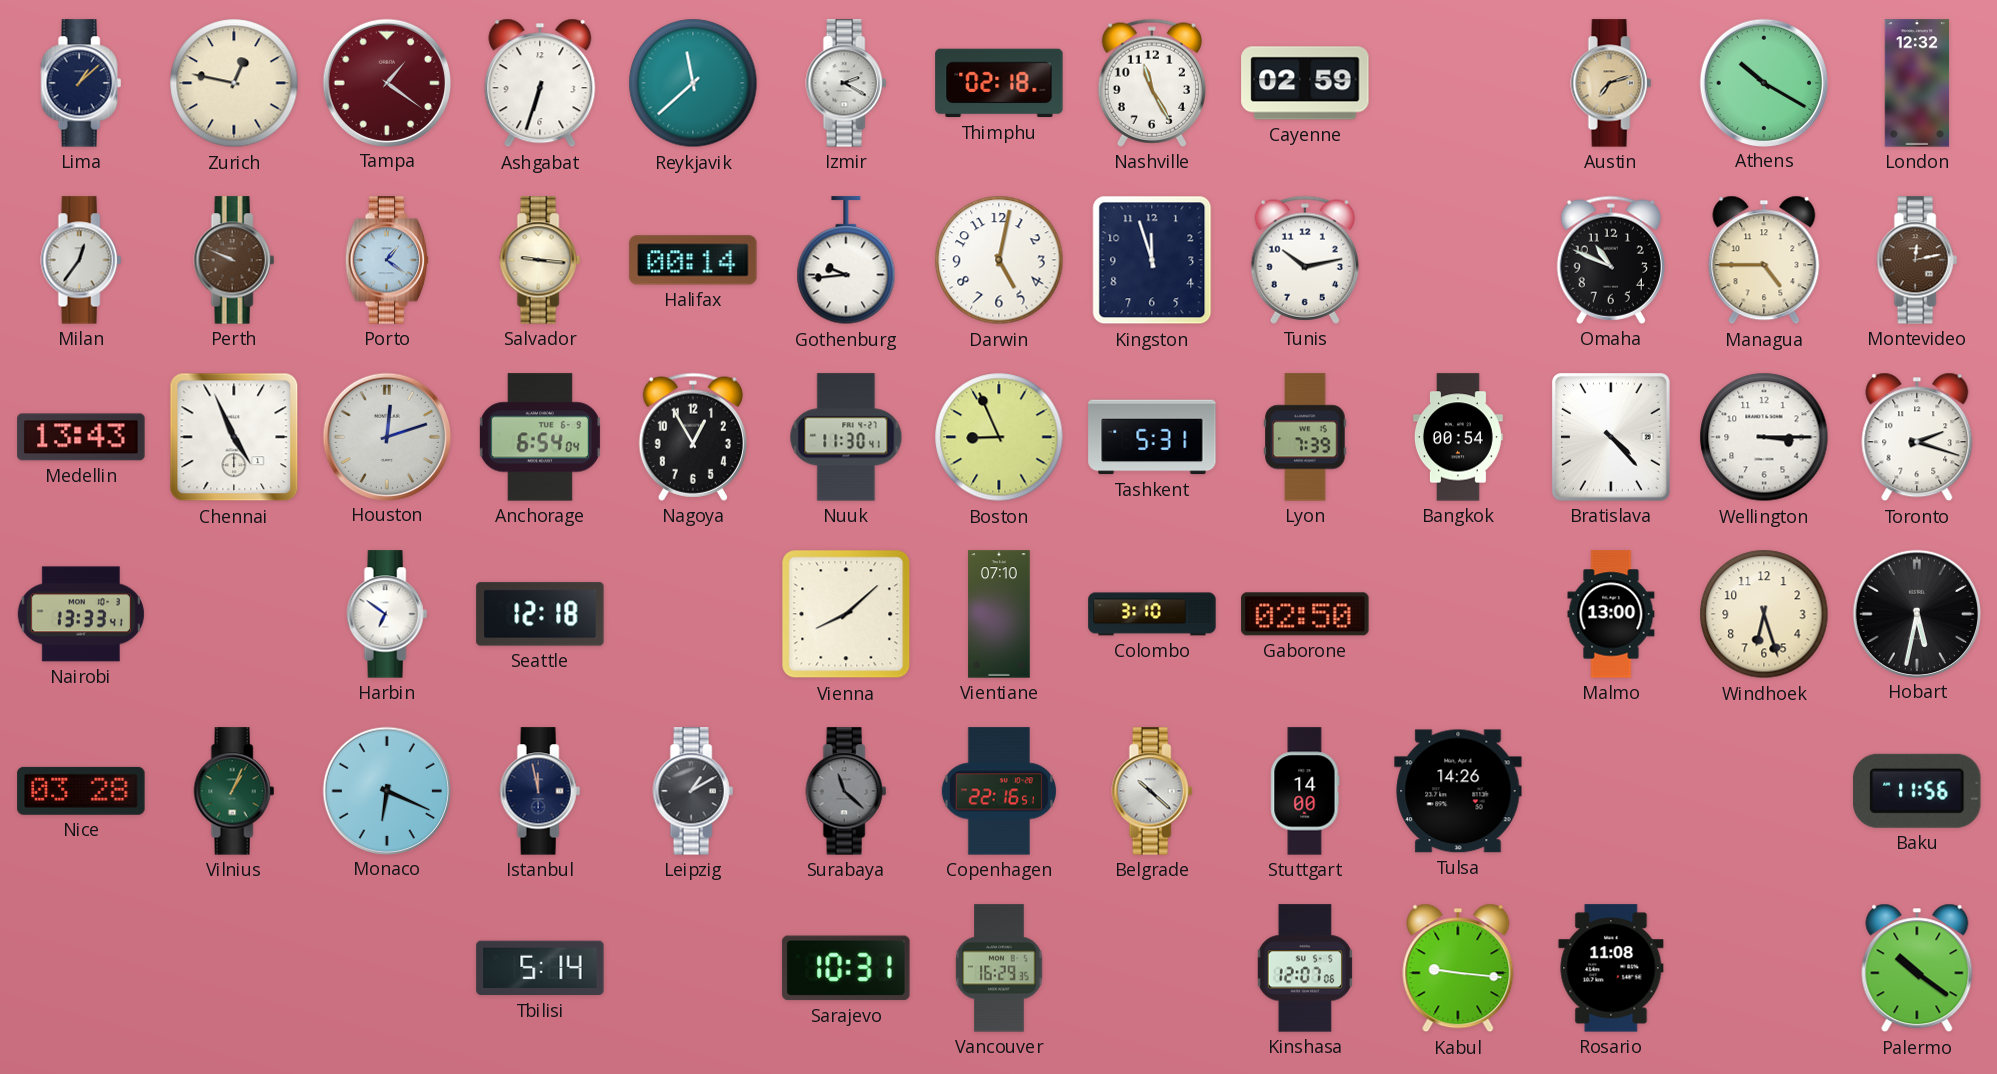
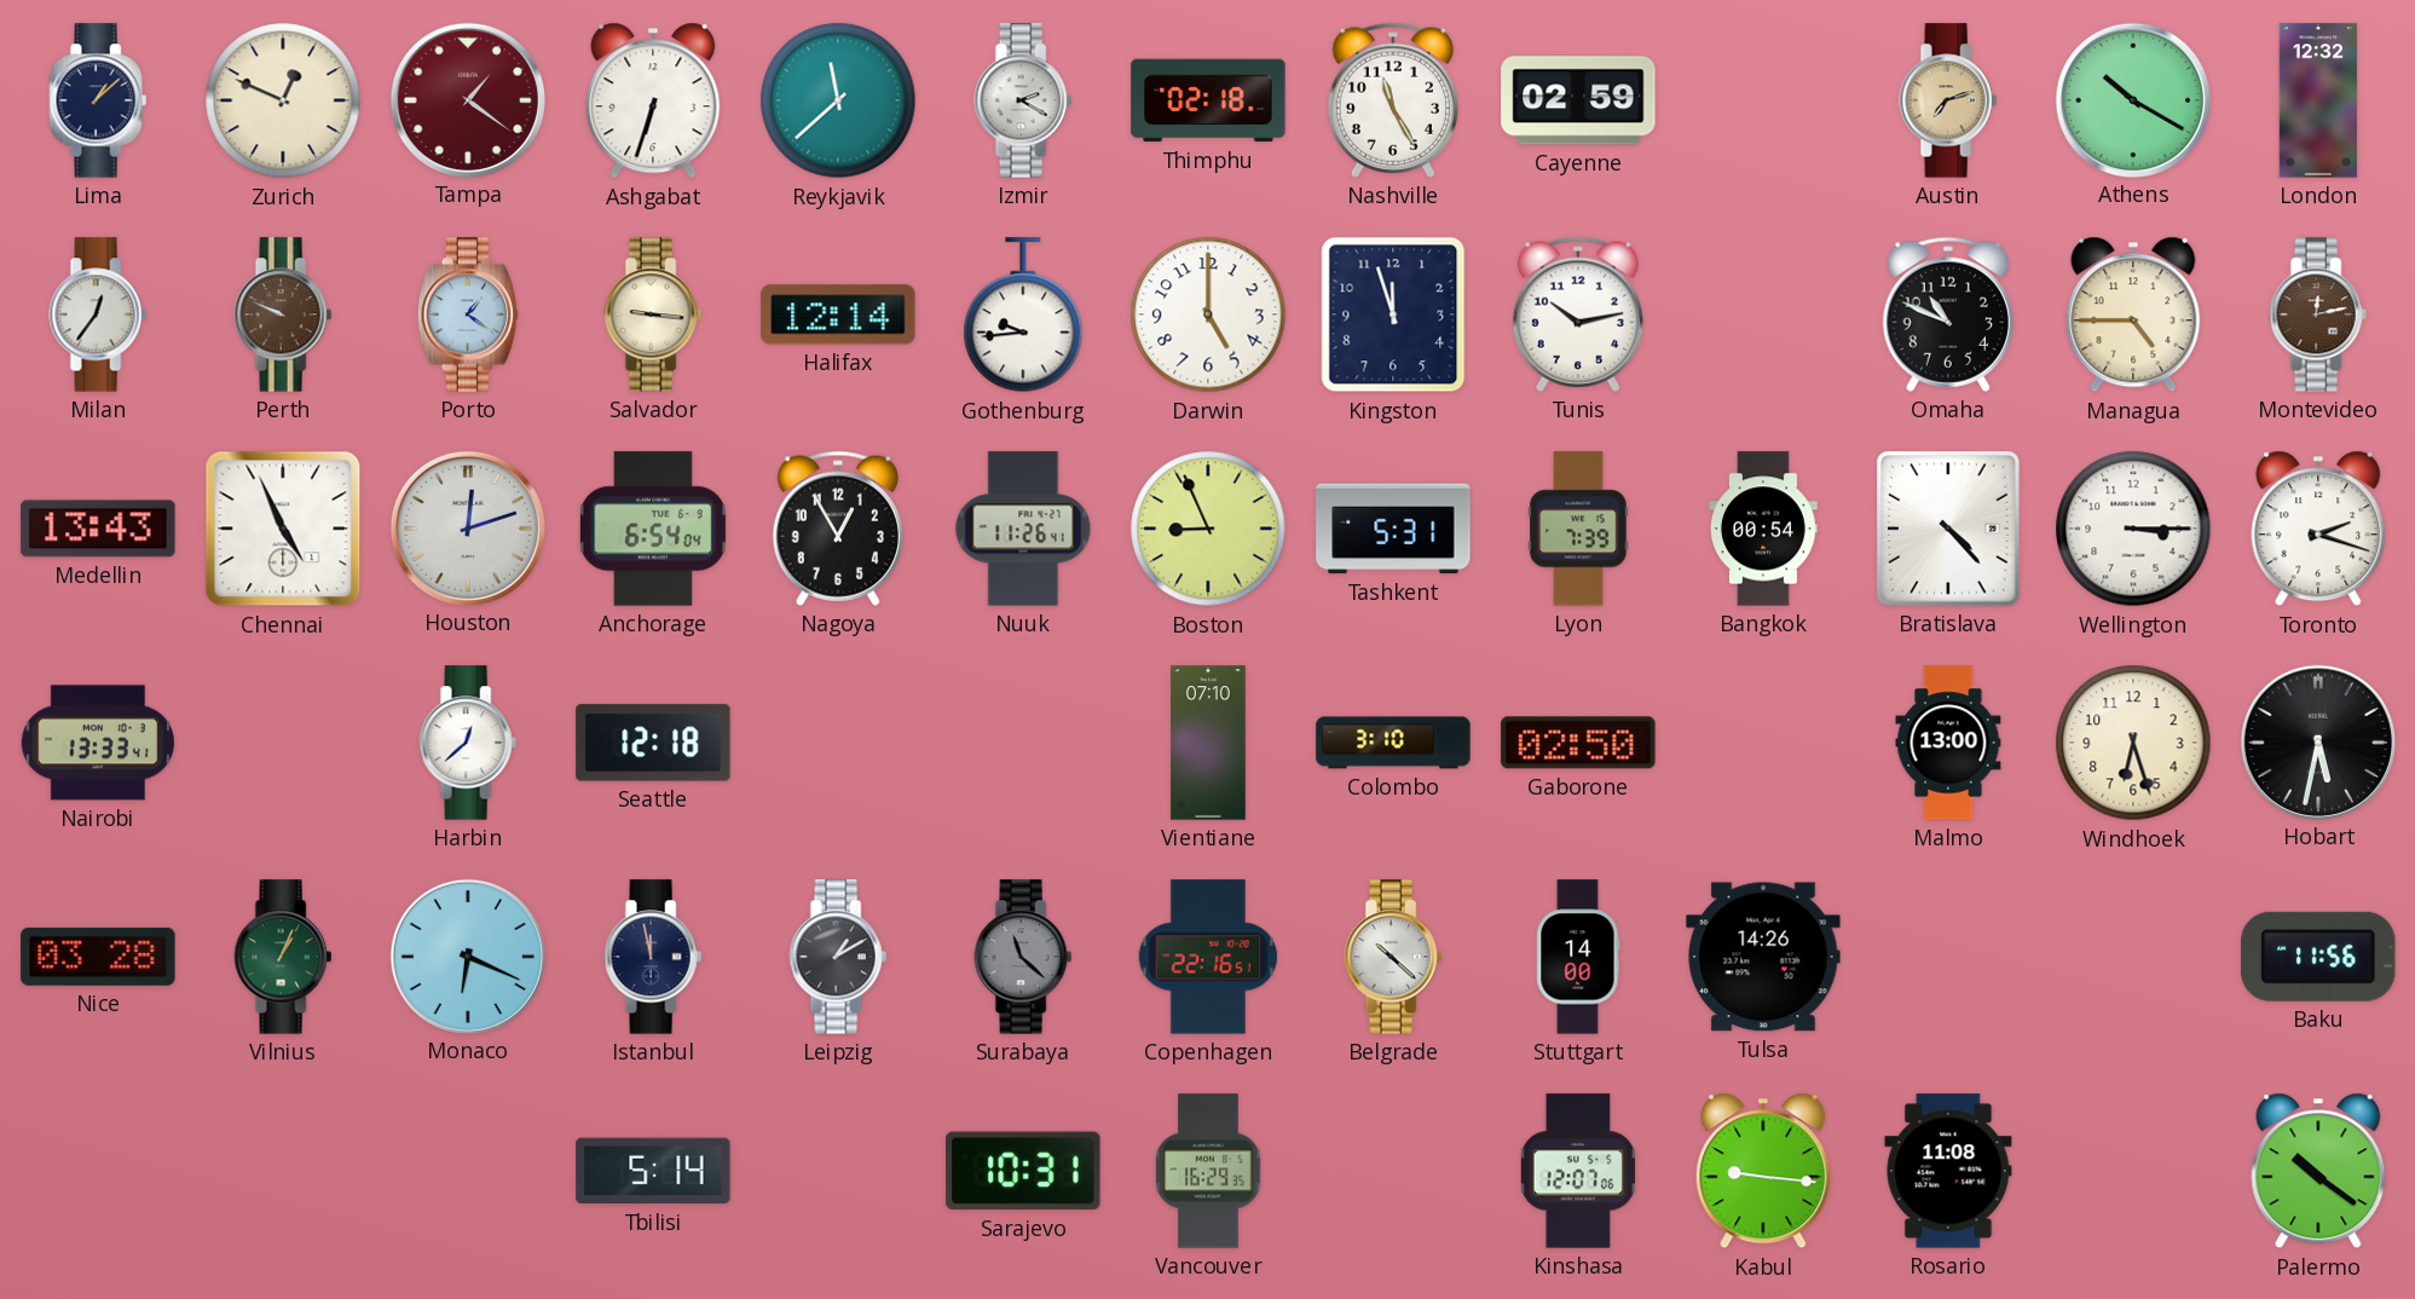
Zurich: 12:47 -> 12:49
Halifax: 00:14 -> 12:14
Darwin: 5:02 -> 5:00
Nuuk: 11:30 -> 11:26
Harbin: 6:51 -> 12:38
Vienna: 8:08 -> none
